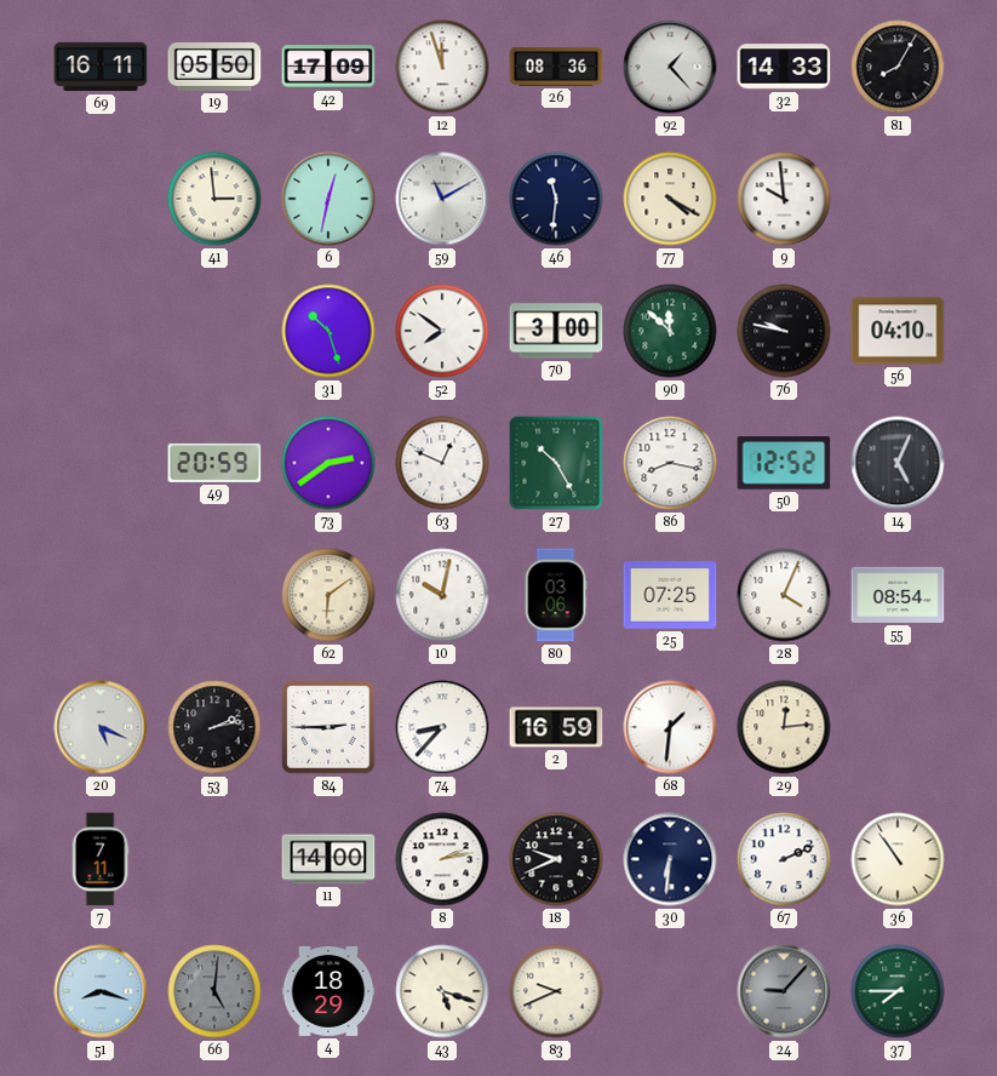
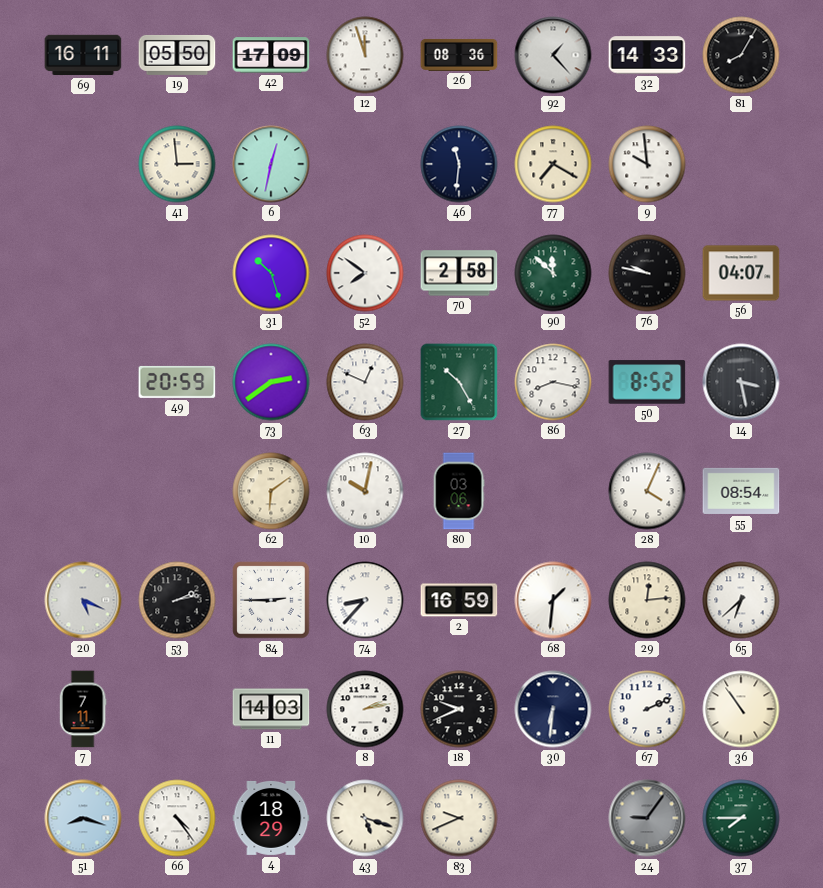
59: 11:10 -> none
77: 4:20 -> 7:20
70: 3:00 -> 2:58
56: 04:10 -> 04:07
50: 12:52 -> 8:52
14: 5:04 -> 3:28
25: 07:25 -> none
65: none -> 6:38
11: 14:00 -> 14:03
66: 5:01 -> 4:24
66 dial: grey -> white
24: 9:07 -> 9:06
